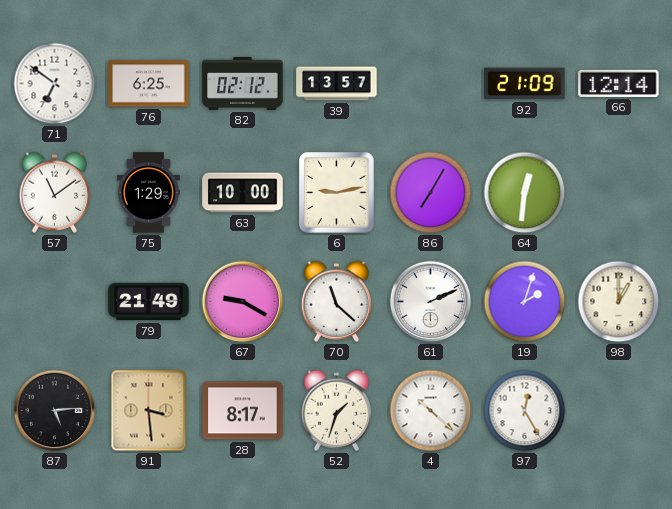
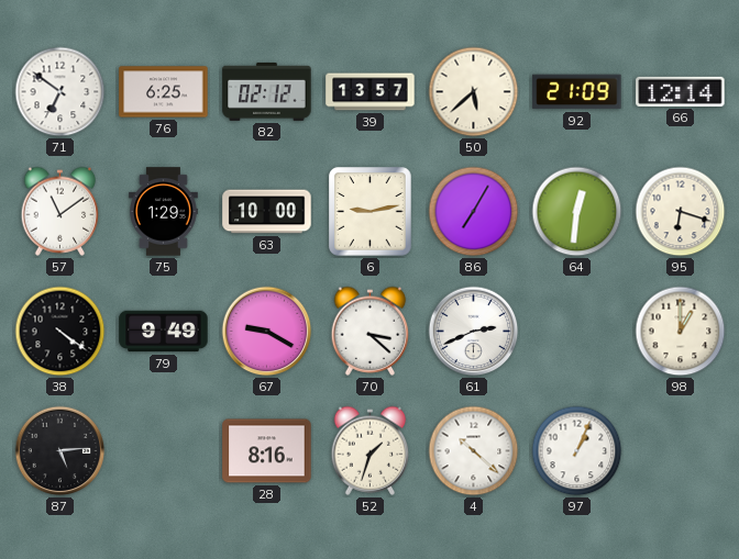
50: none -> 5:38
95: none -> 6:18
38: none -> 4:21
79: 21:49 -> 9:49
70: 11:22 -> 3:22
61: 2:11 -> 2:41
19: 2:03 -> none
91: 3:29 -> none
28: 8:17 -> 8:16
97: 12:25 -> 1:04
